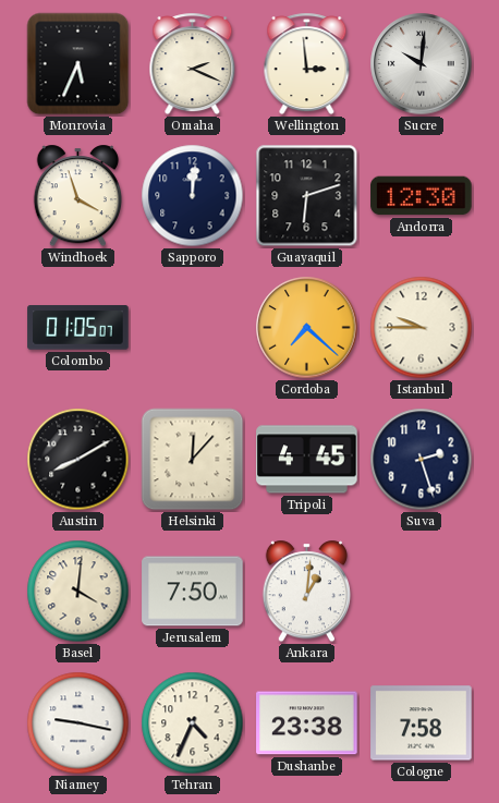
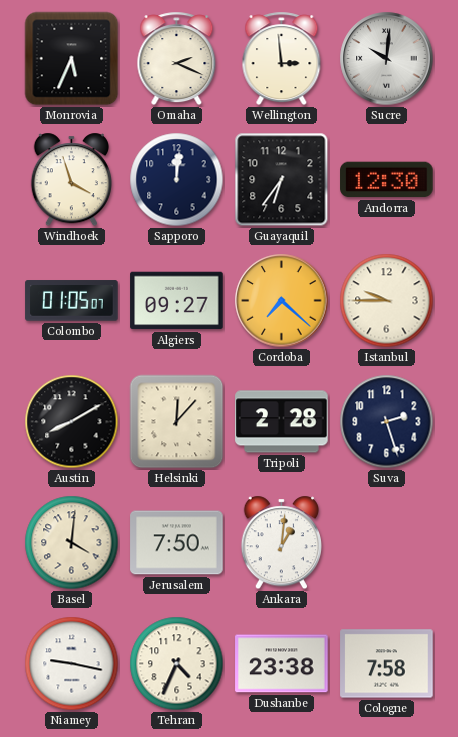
Guayaquil: 6:12 -> 6:36
Algiers: none -> 09:27
Tripoli: 4:45 -> 2:28
